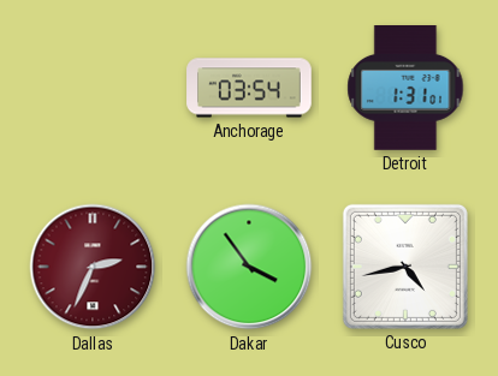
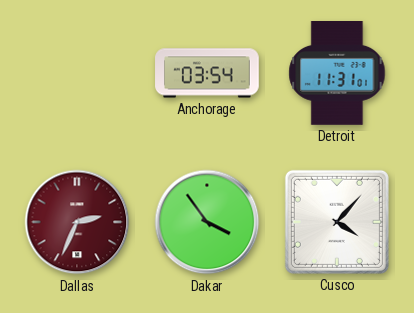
Detroit: 1:31 -> 11:31
Cusco: 4:43 -> 4:07
